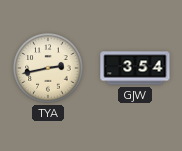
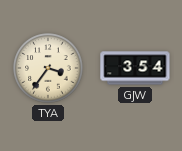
TYA: 2:43 -> 3:36
